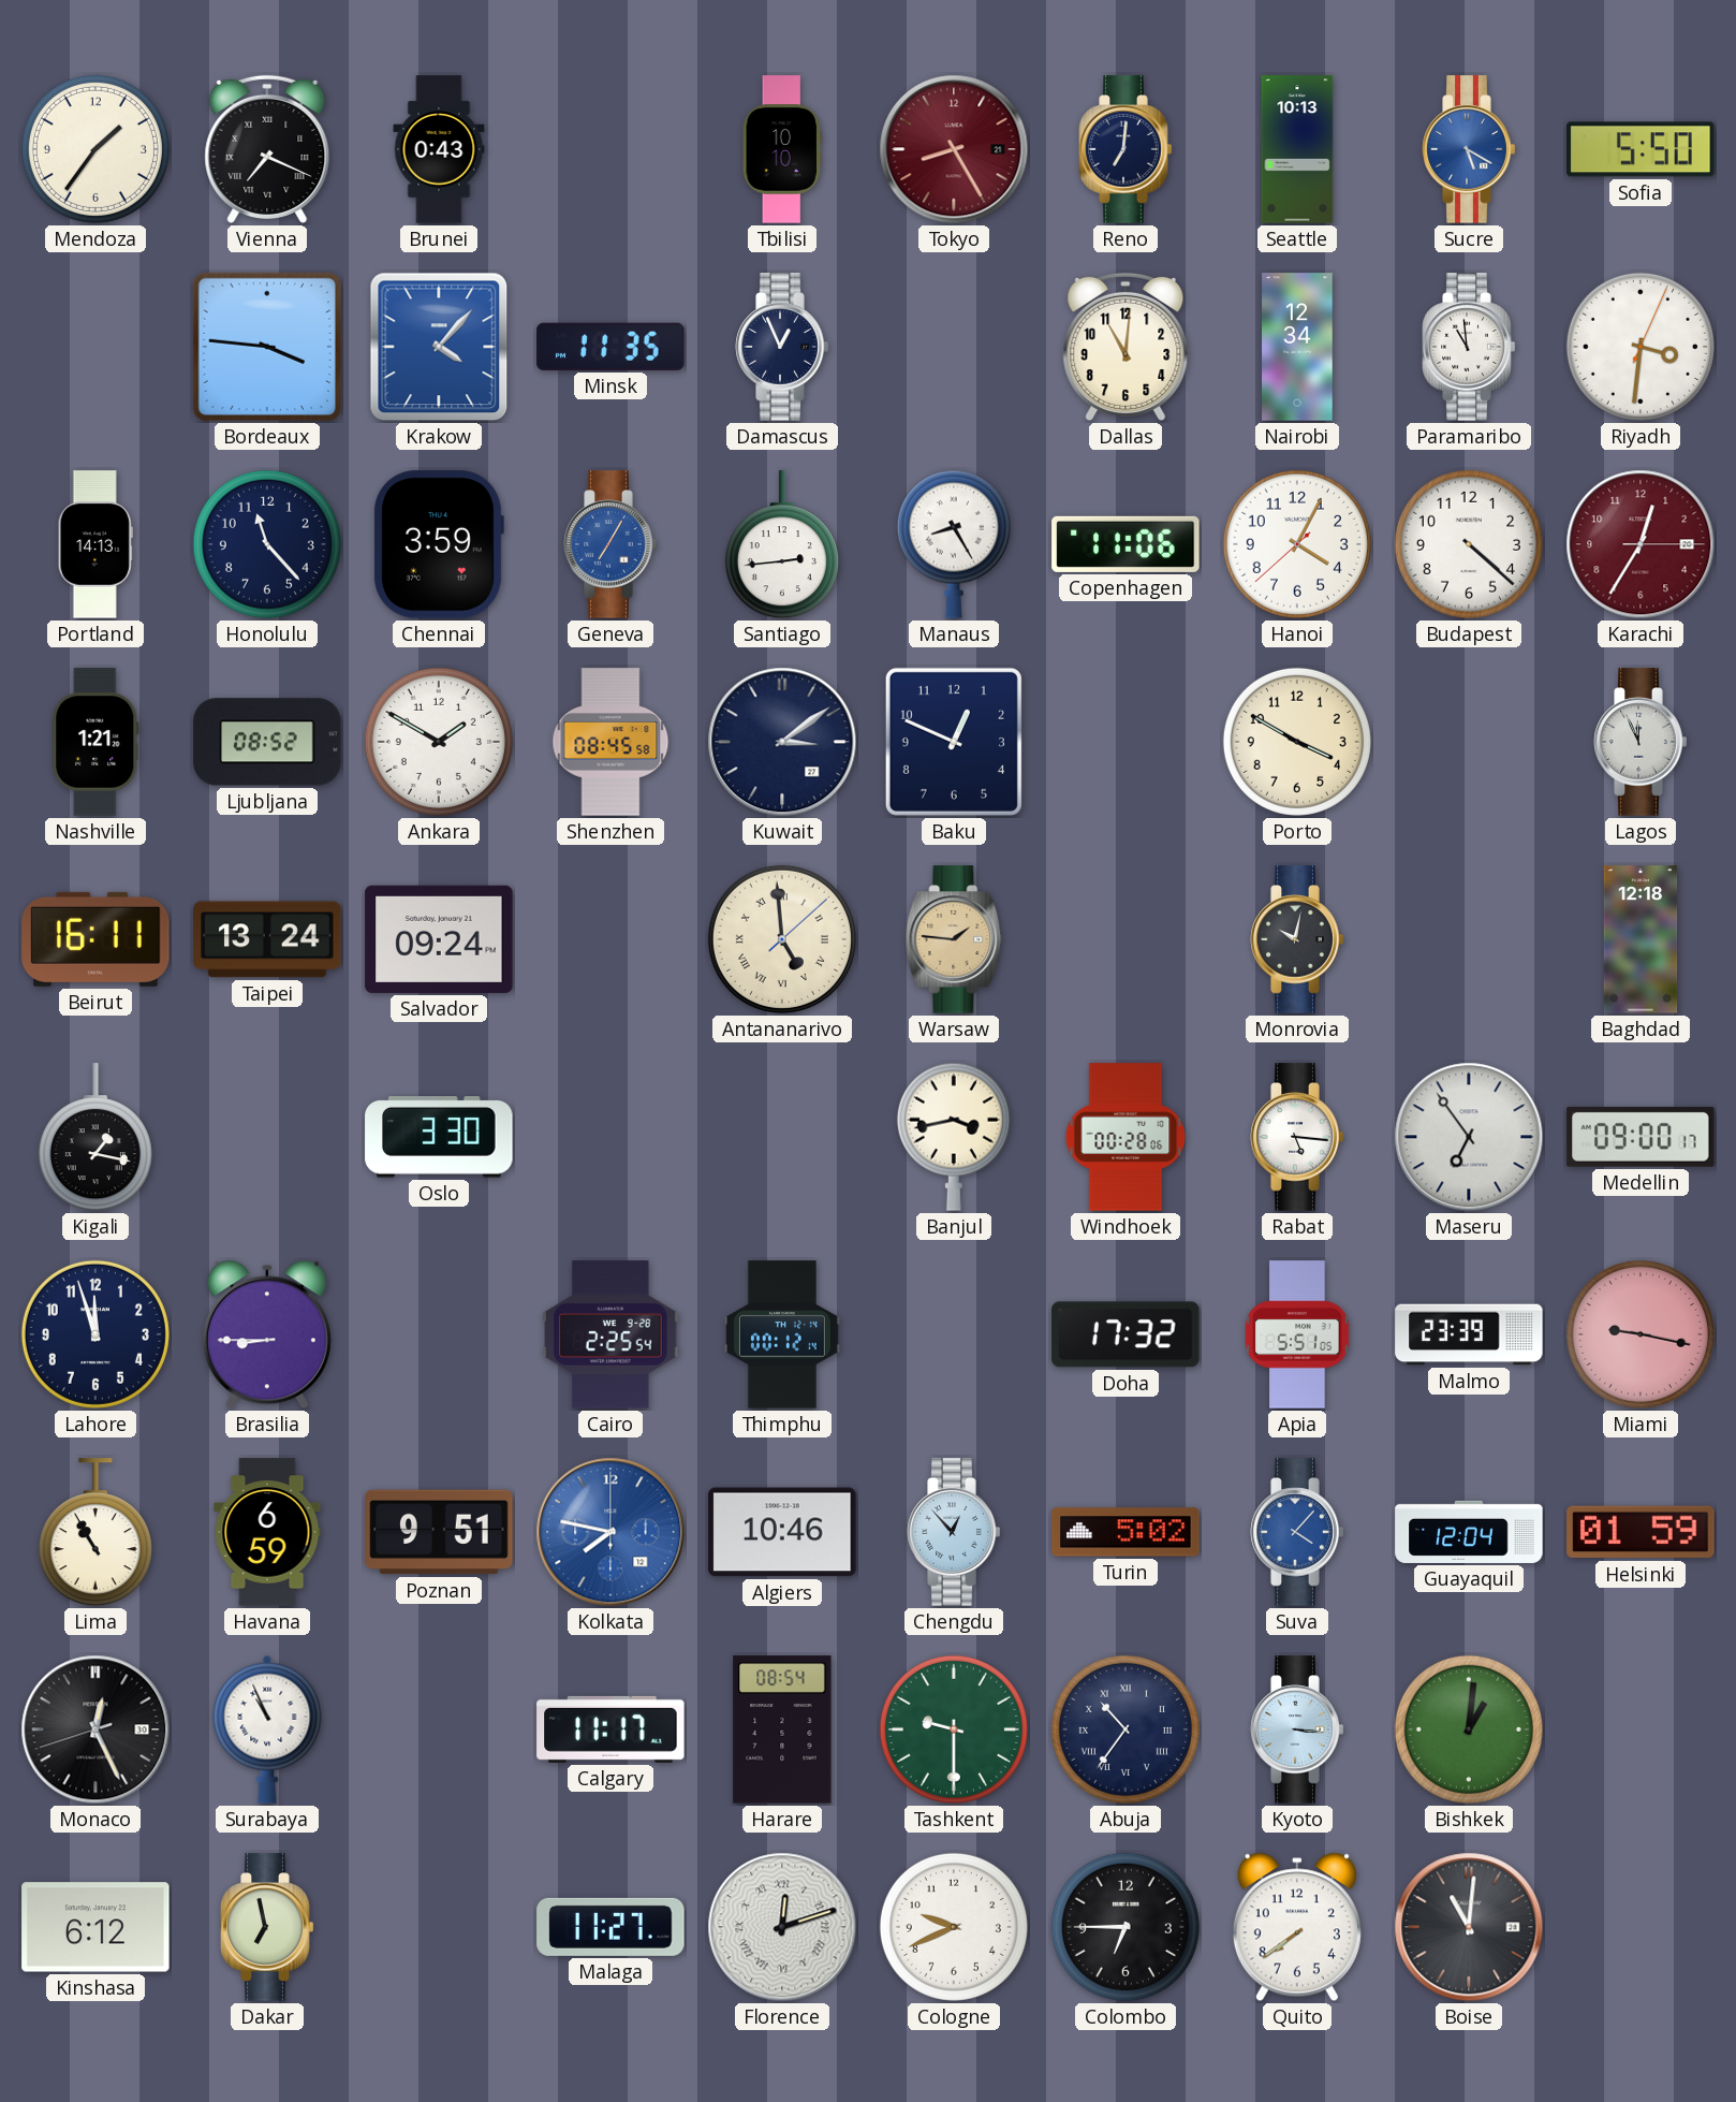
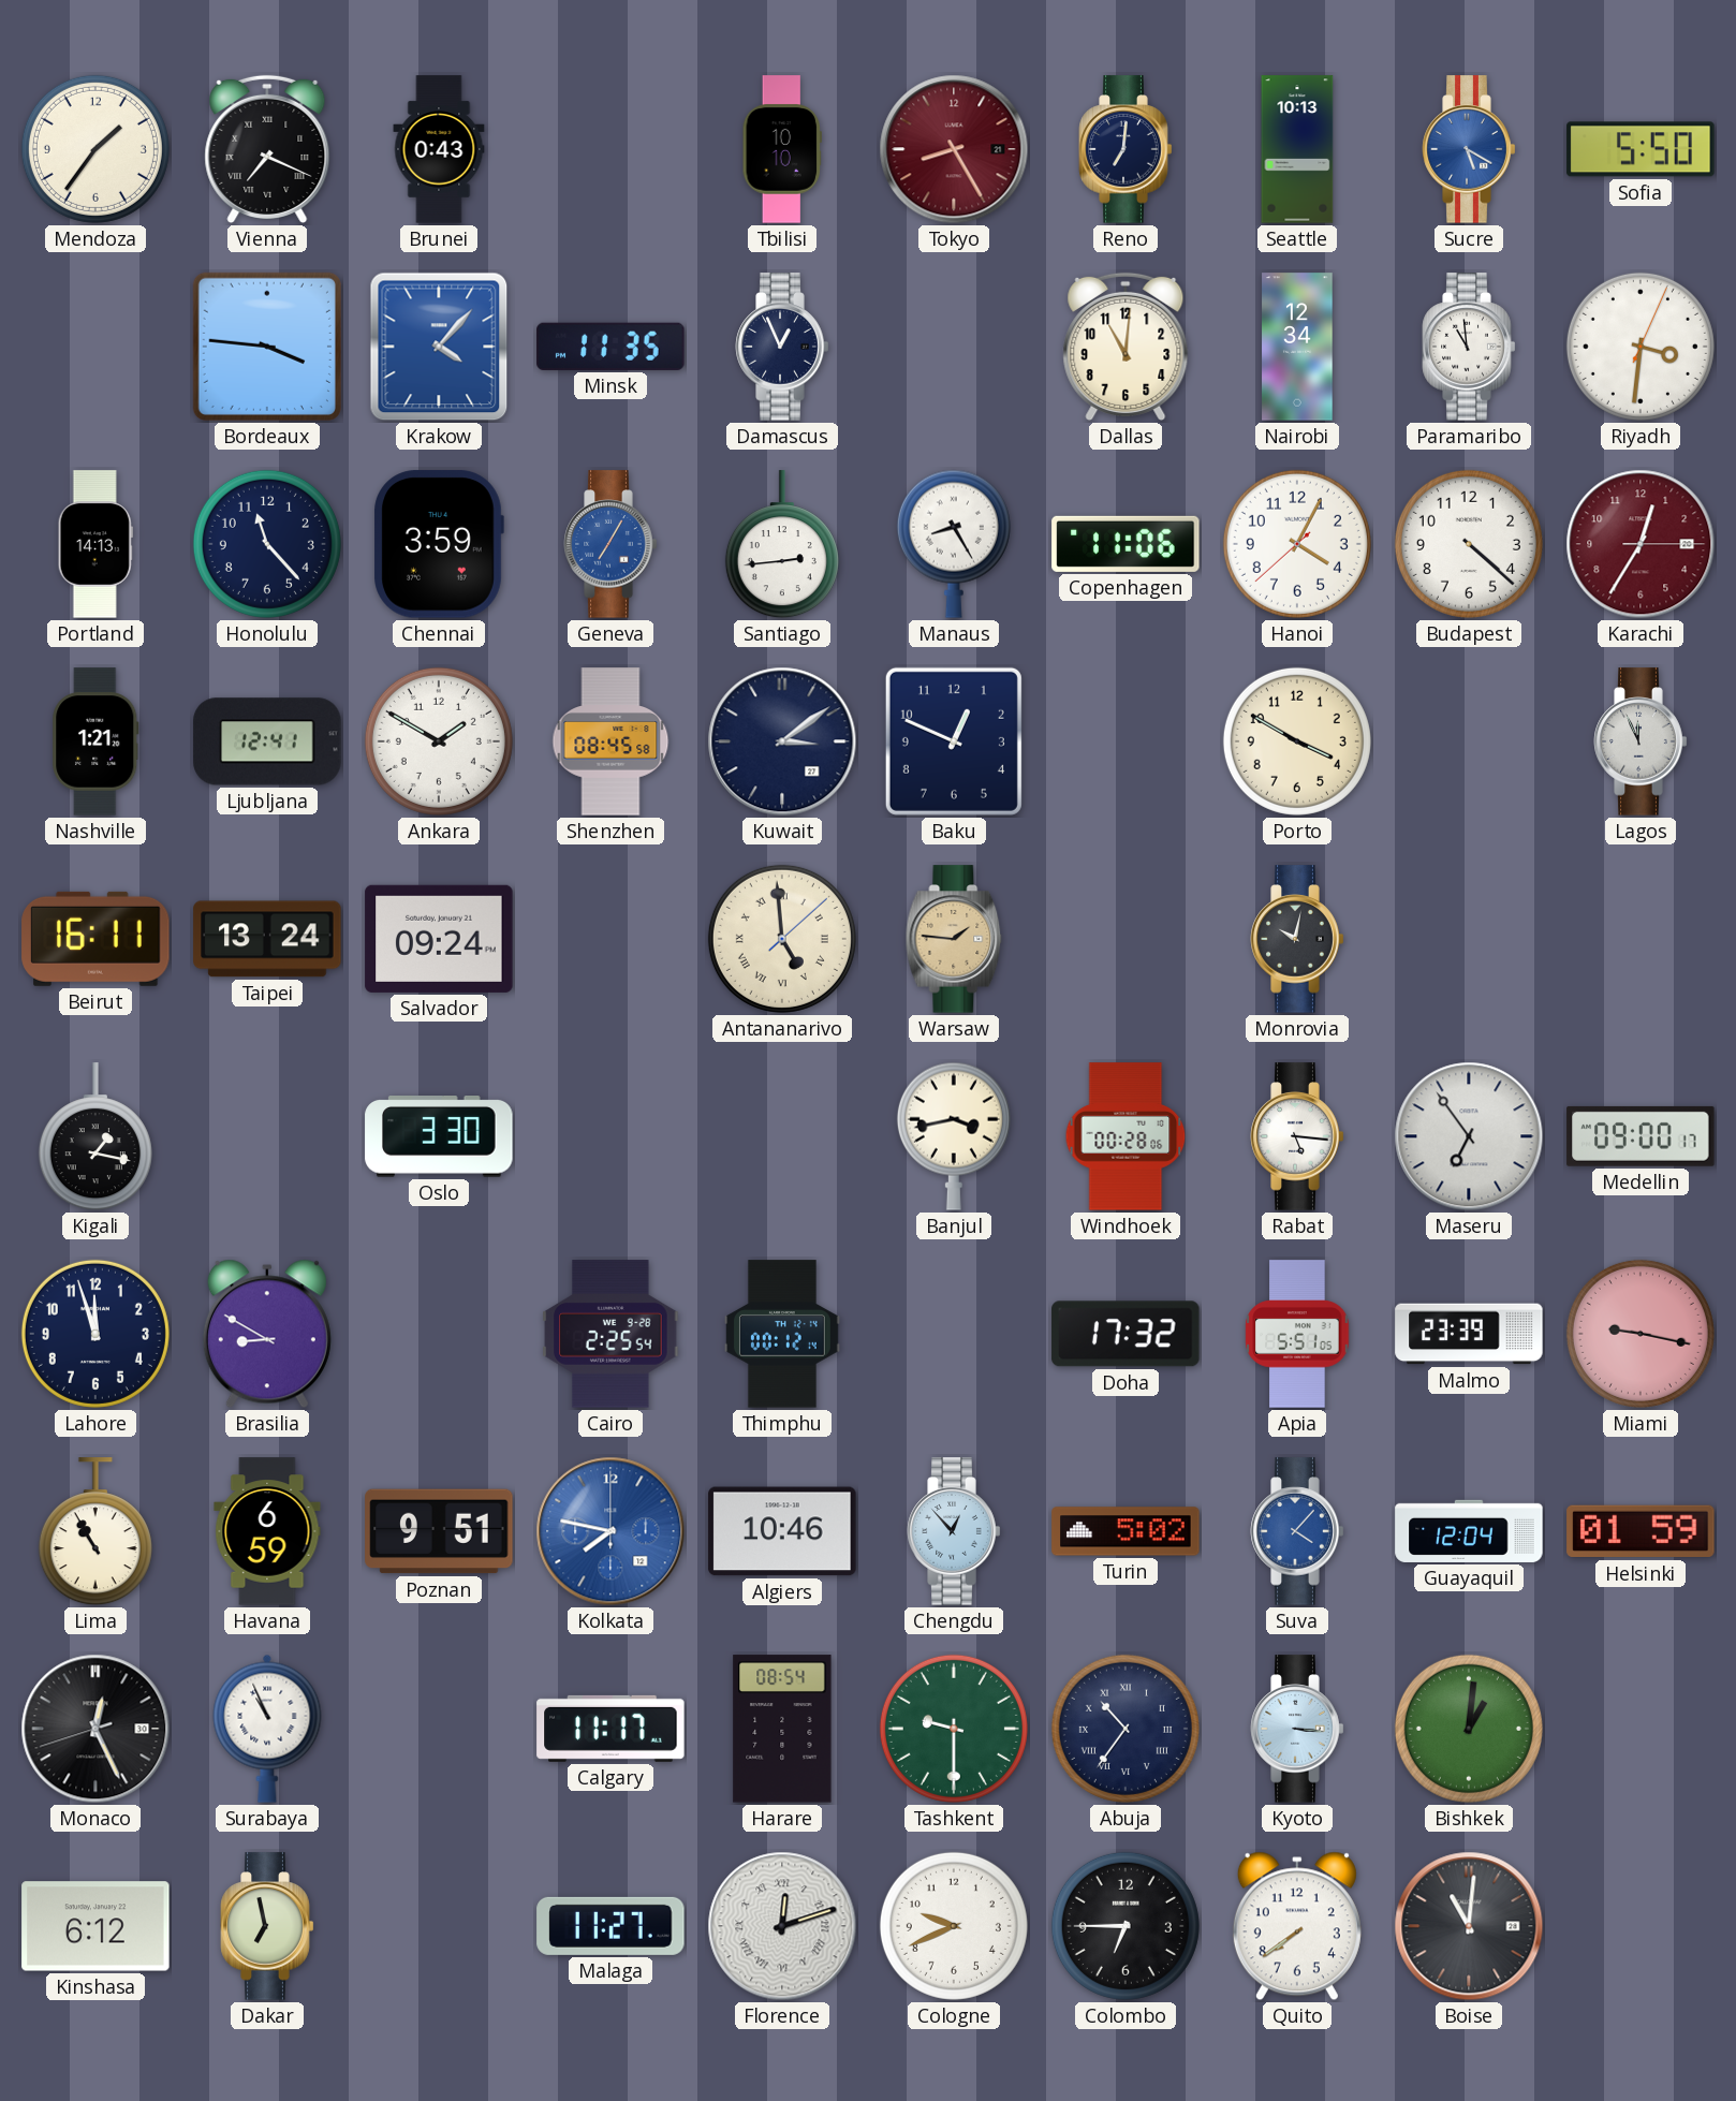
Ljubljana: 08:52 -> 12:41
Baghdad: 12:18 -> none
Brasilia: 8:45 -> 8:50
